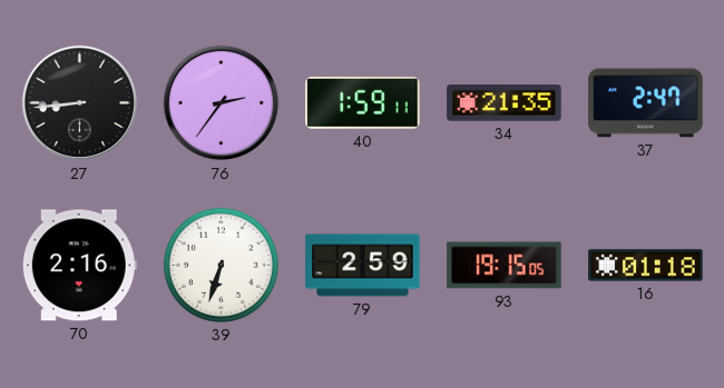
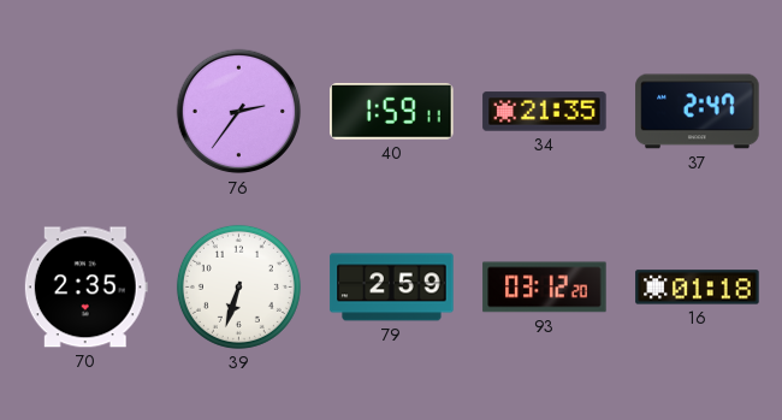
27: 8:44 -> none
70: 2:16 -> 2:35
93: 19:15 -> 03:12
